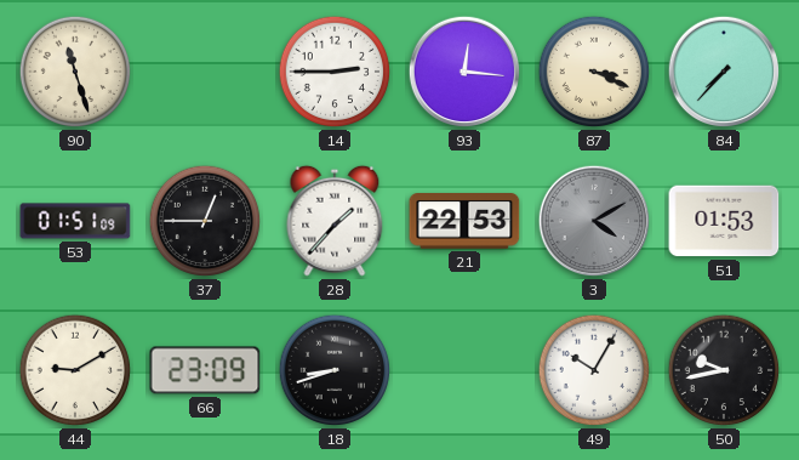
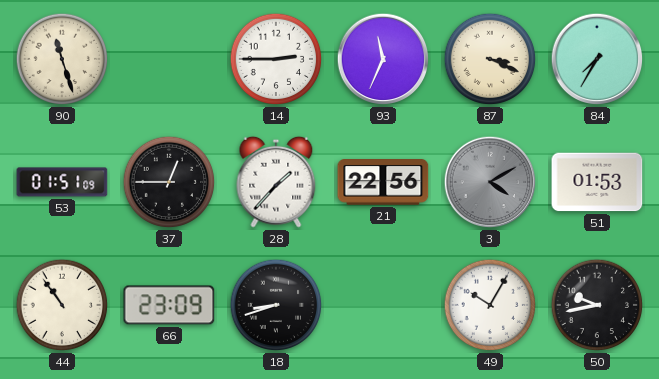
93: 12:16 -> 11:34
84: 7:37 -> 7:35
21: 22:53 -> 22:56
44: 9:10 -> 10:54
